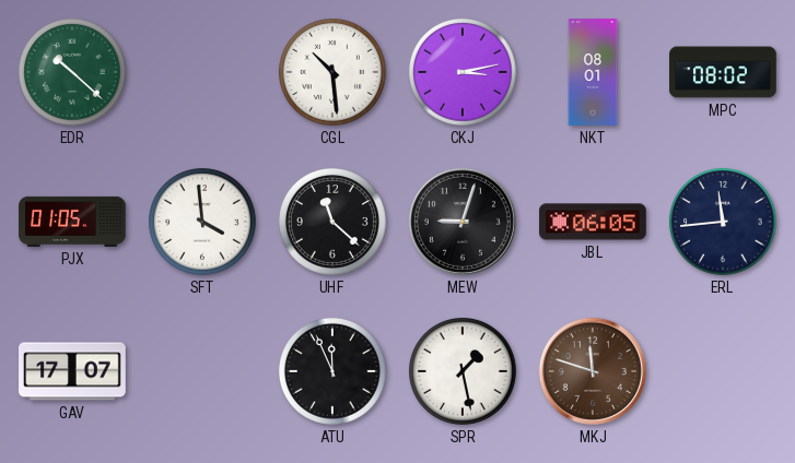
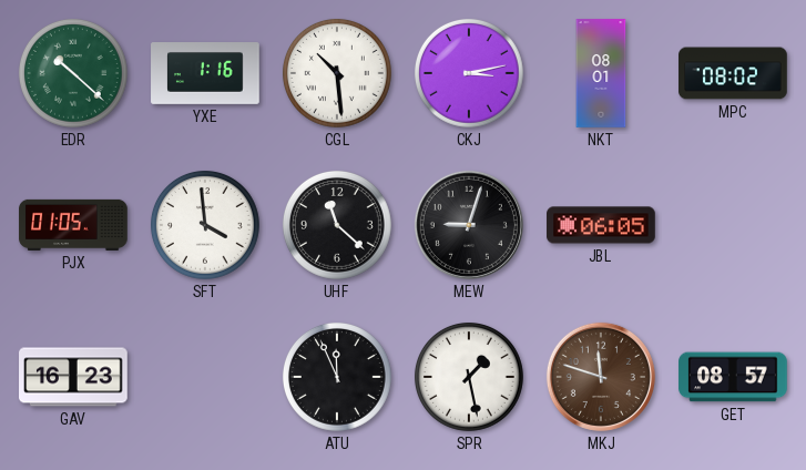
YXE: none -> 1:16
ERL: 11:44 -> none
GAV: 17:07 -> 16:23
GET: none -> 08:57
